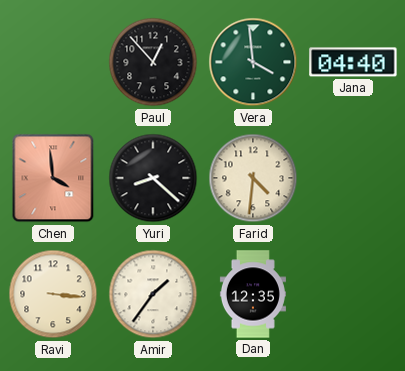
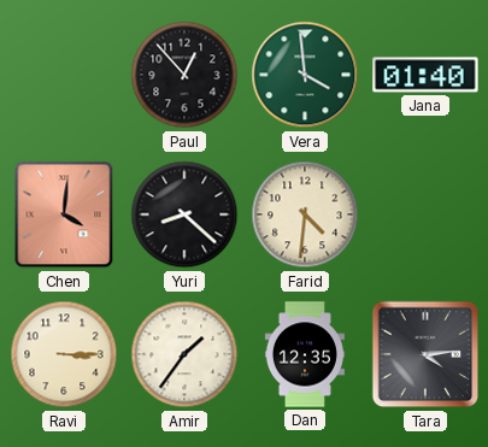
Jana: 04:40 -> 01:40
Chen: 3:59 -> 4:01
Ravi: 3:16 -> 3:15
Tara: none -> 4:14
